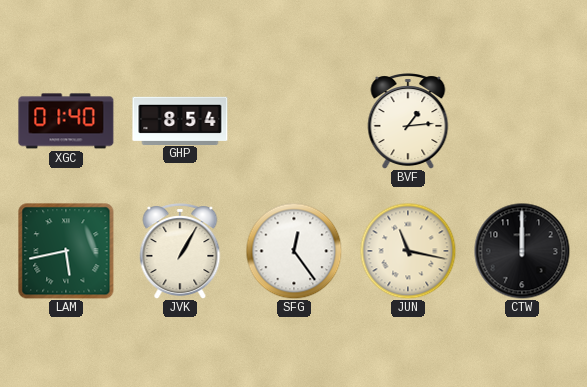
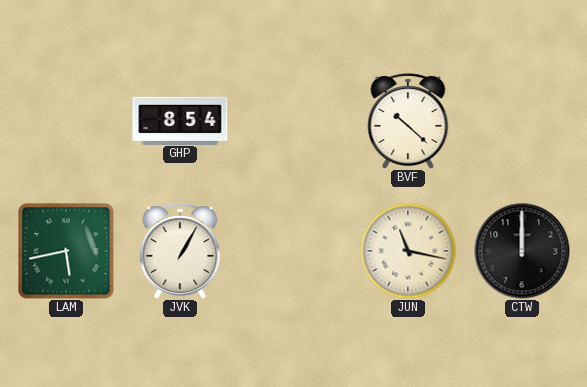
XGC: 01:40 -> none
BVF: 1:14 -> 10:22
SFG: 12:24 -> none
